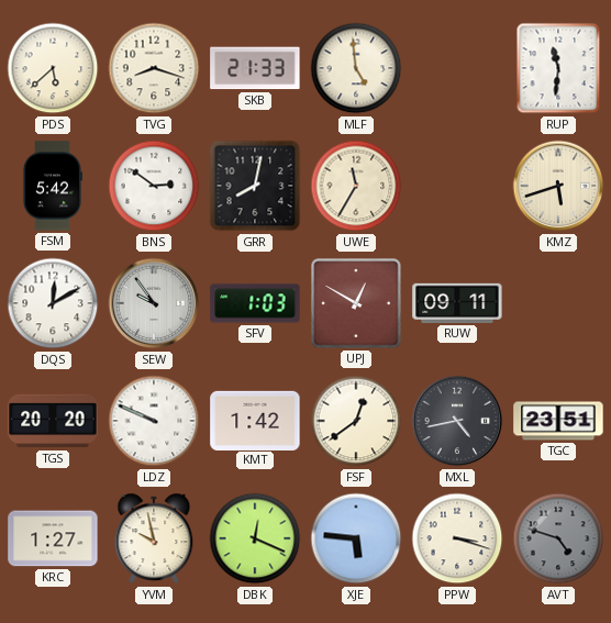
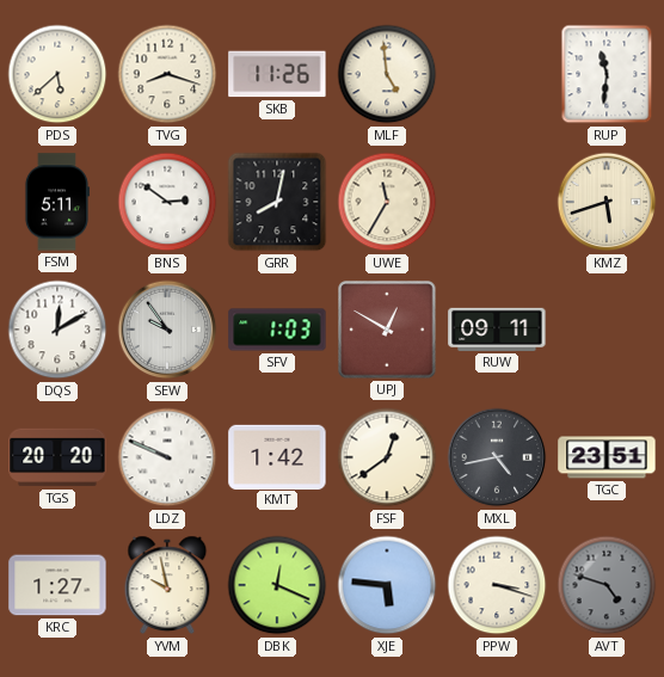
SKB: 21:33 -> 11:26
FSM: 5:42 -> 5:11
